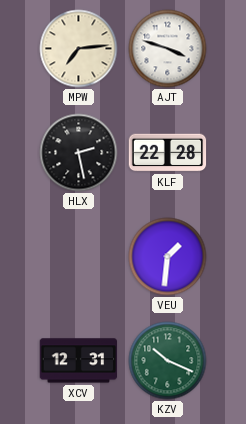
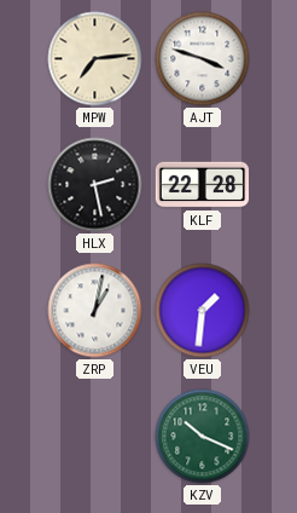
ZRP: none -> 1:02
XCV: 12:31 -> none
